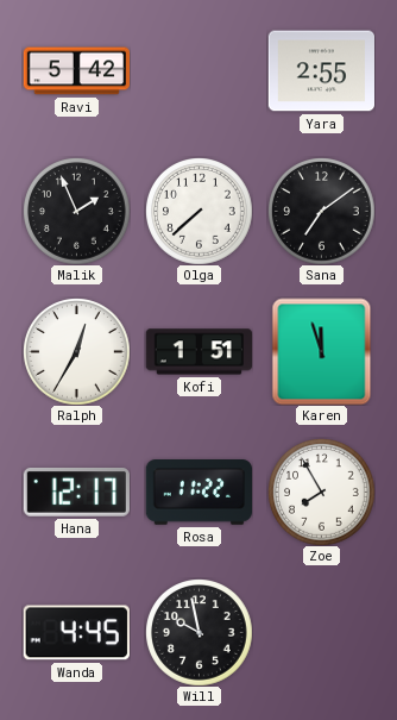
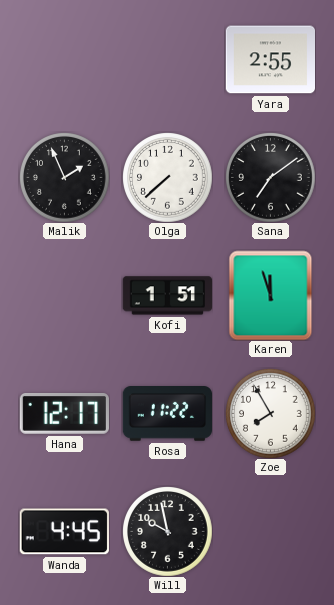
Ravi: 5:42 -> none
Ralph: 12:35 -> none
